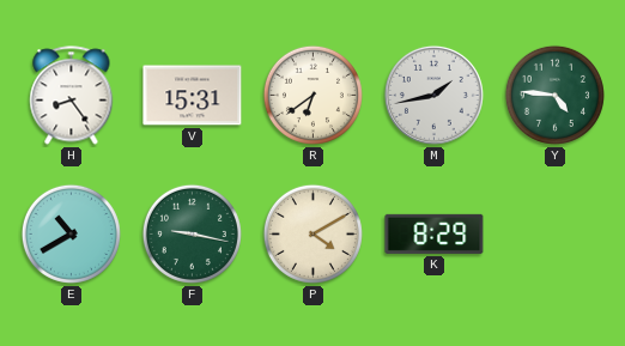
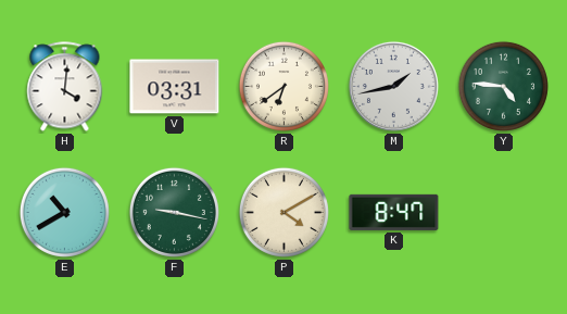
H: 8:24 -> 4:01
V: 15:31 -> 03:31
K: 8:29 -> 8:47
